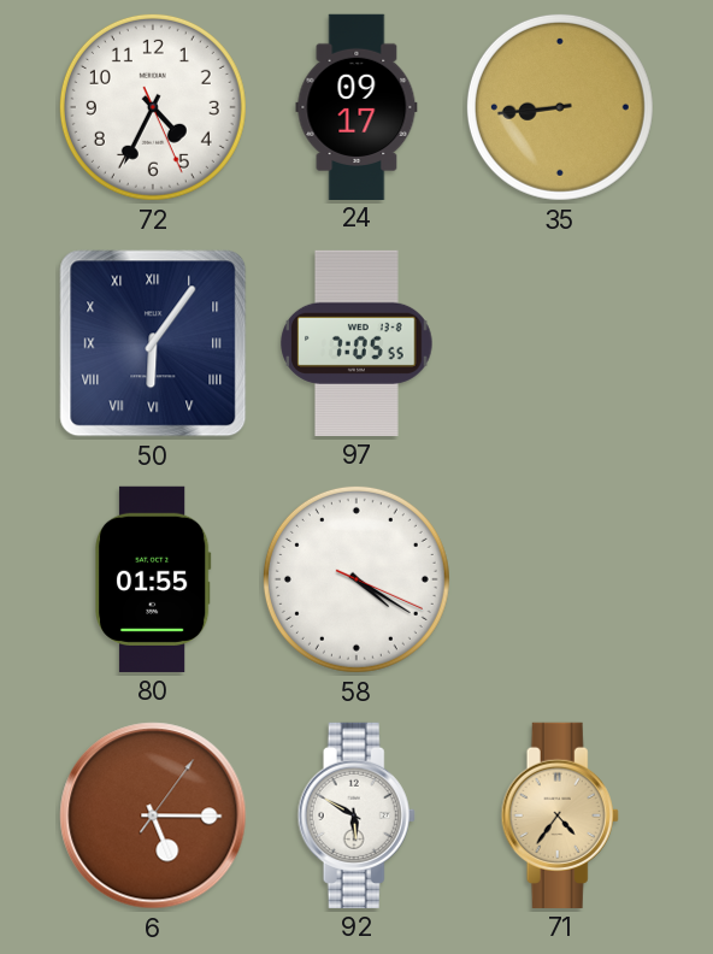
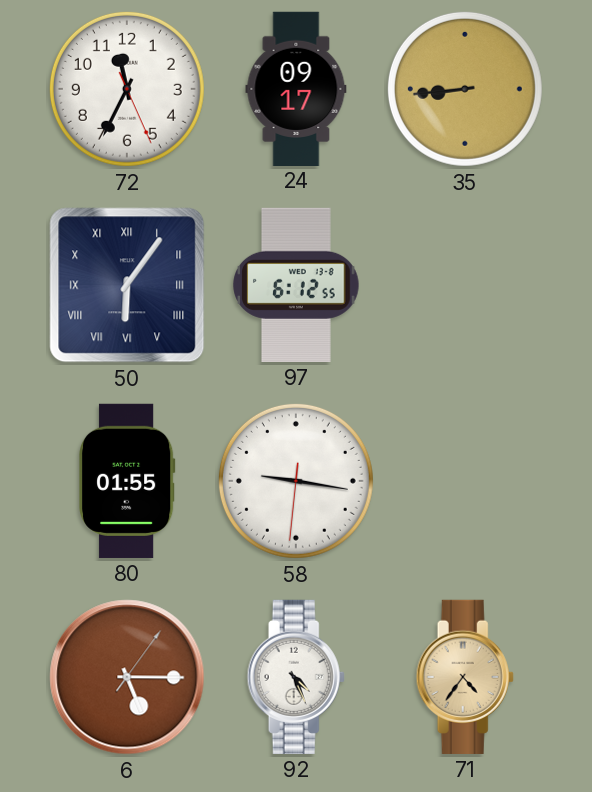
72: 4:34 -> 11:34
97: 7:05 -> 6:12
58: 4:20 -> 9:16
92: 5:50 -> 4:26
